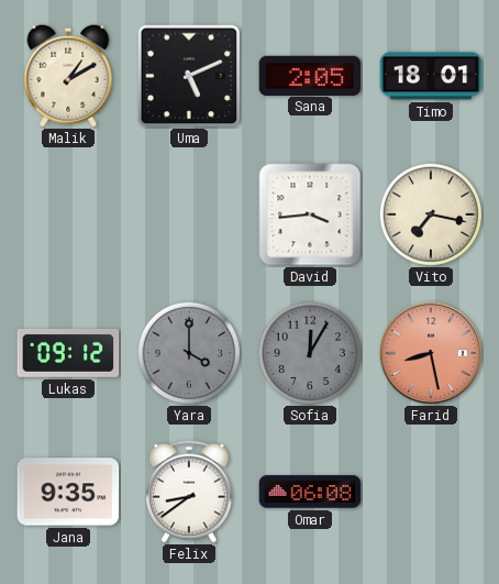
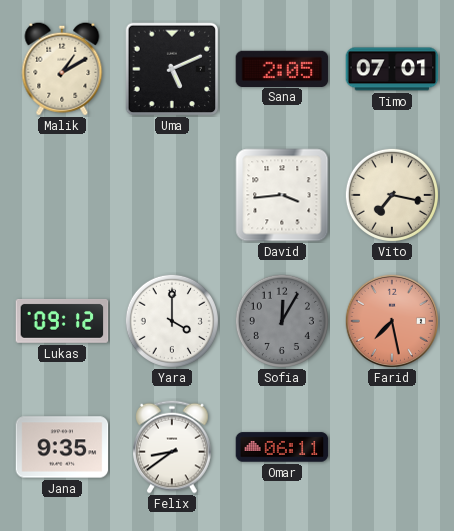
Timo: 18:01 -> 07:01
Yara dial: grey -> white
Farid: 8:28 -> 7:28
Omar: 06:08 -> 06:11
